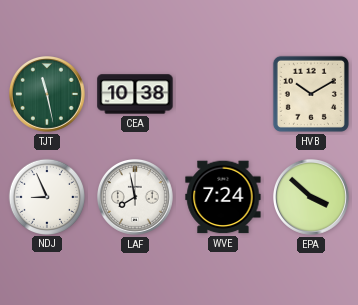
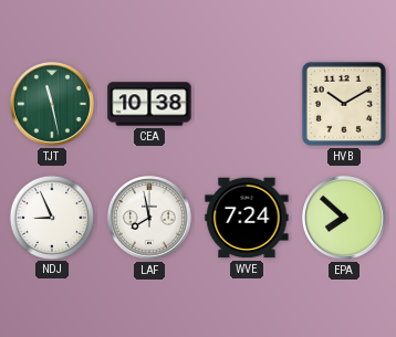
EPA: 3:52 -> 7:52
